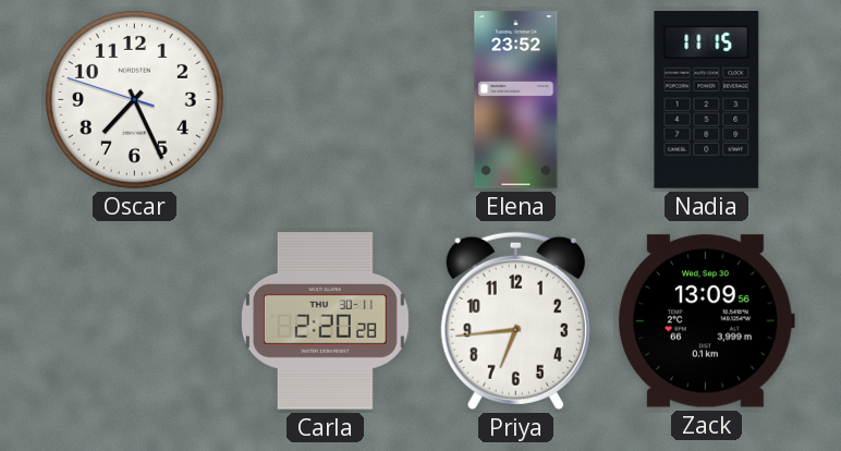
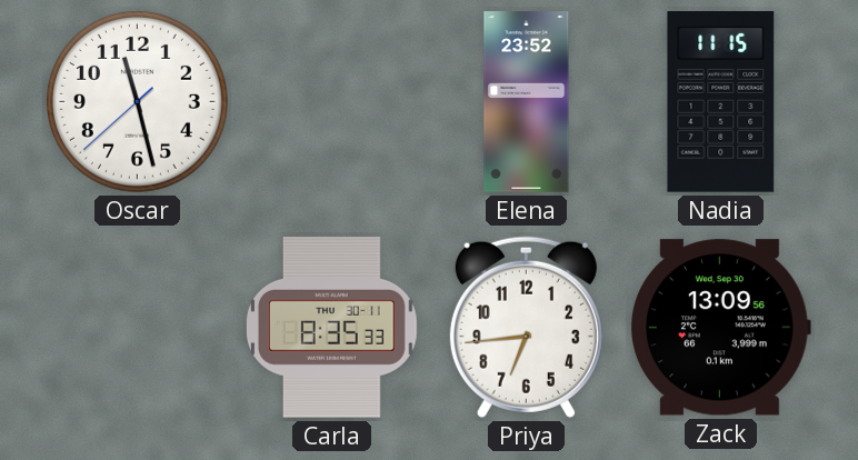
Oscar: 7:25 -> 11:27
Carla: 2:20 -> 8:35
